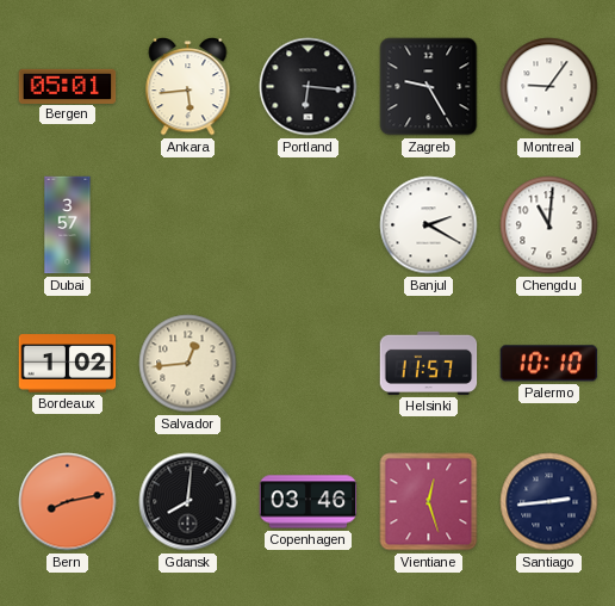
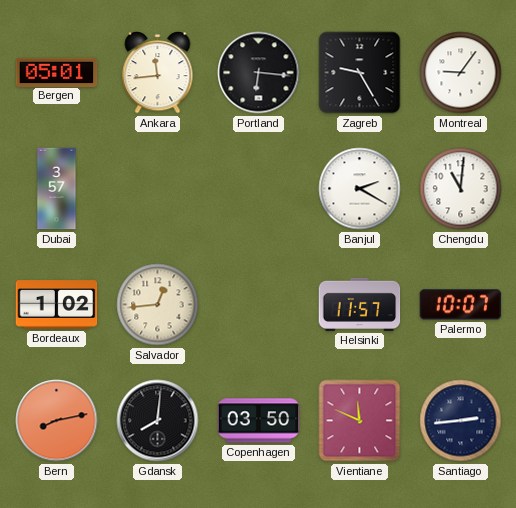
Ankara: 5:44 -> 11:44
Palermo: 10:10 -> 10:07
Copenhagen: 03:46 -> 03:50
Vientiane: 12:27 -> 11:49
